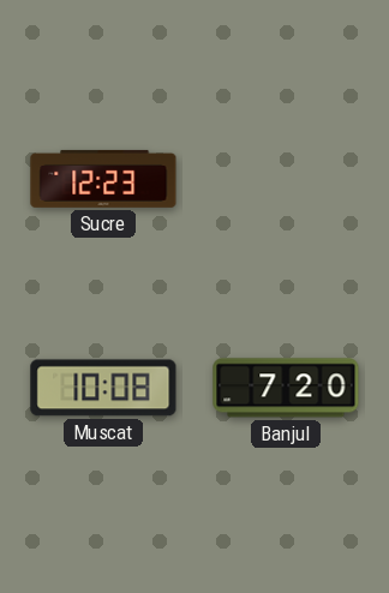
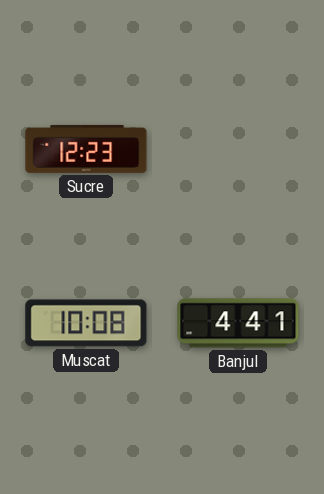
Banjul: 7:20 -> 4:41
